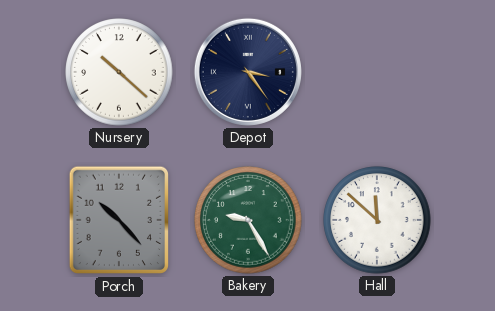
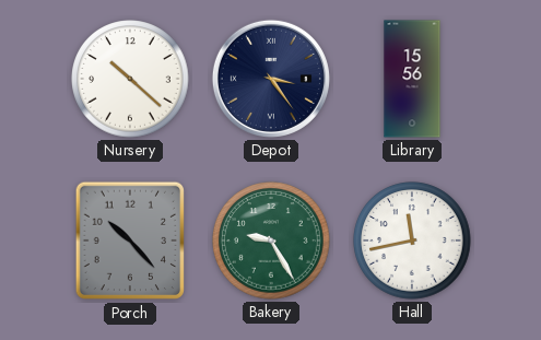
Library: none -> 15:56
Hall: 11:52 -> 11:43
